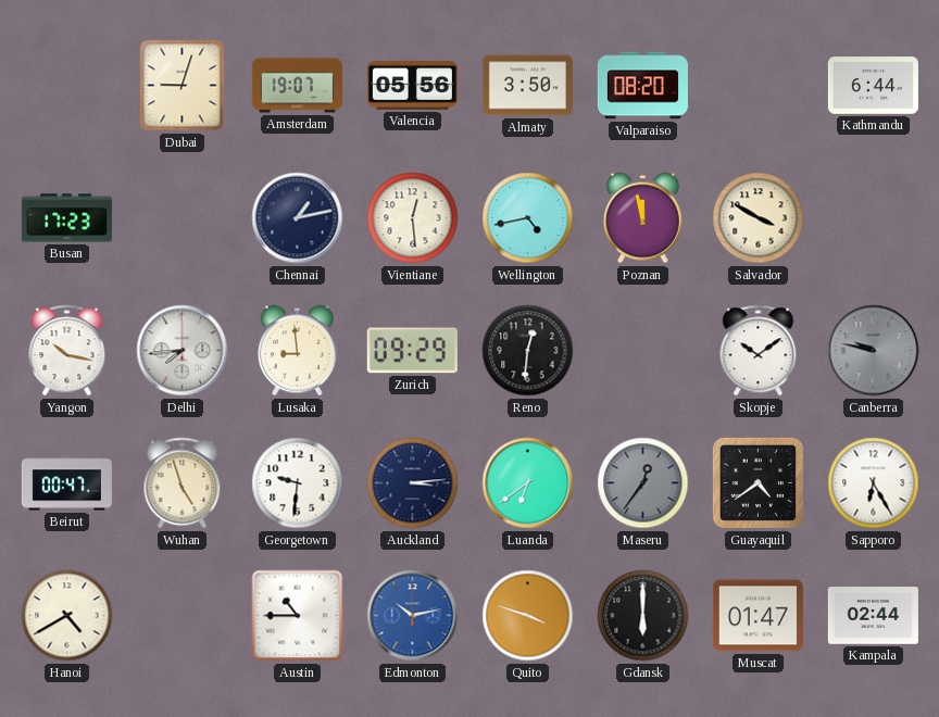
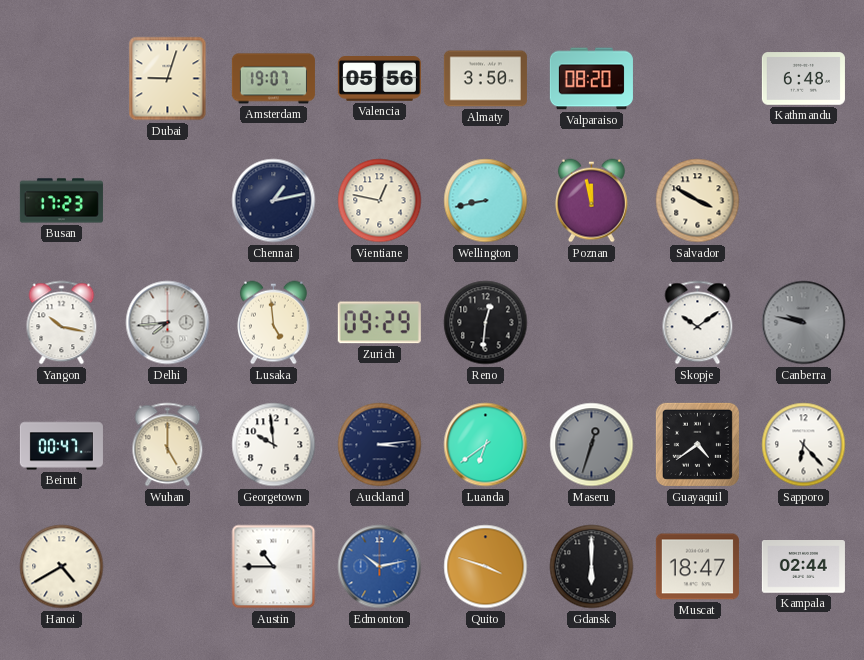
Kathmandu: 6:44 -> 6:48
Vientiane: 12:29 -> 12:47
Wellington: 4:43 -> 8:43
Lusaka: 8:59 -> 4:59
Wuhan: 4:57 -> 5:00
Georgetown: 9:31 -> 9:59
Maseru: 12:36 -> 12:33
Sapporo: 6:25 -> 6:23
Muscat: 01:47 -> 18:47
